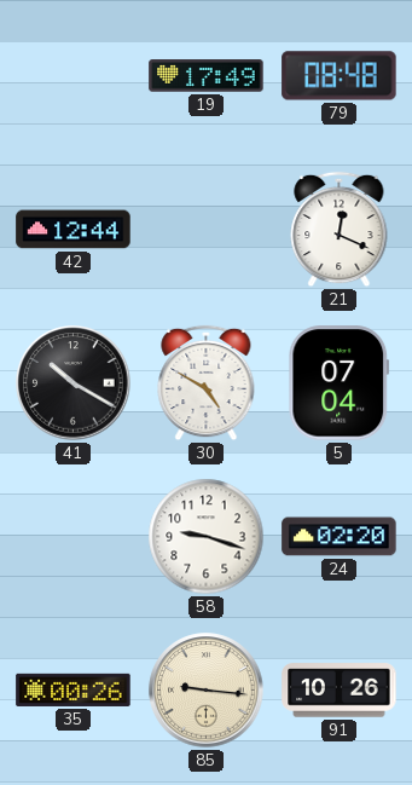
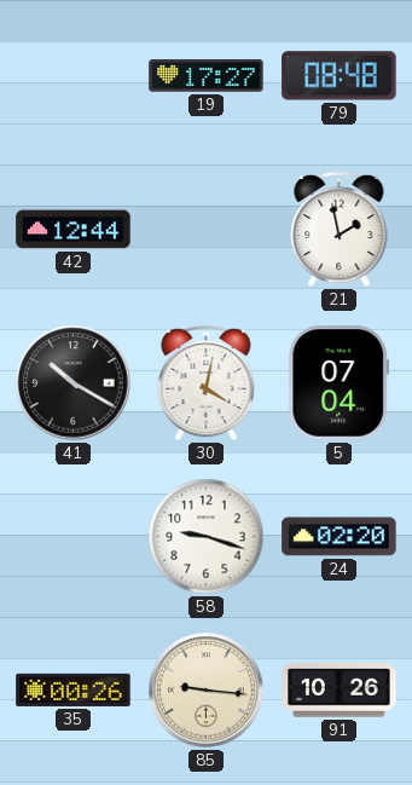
19: 17:49 -> 17:27
21: 12:19 -> 1:58
30: 4:50 -> 4:02
